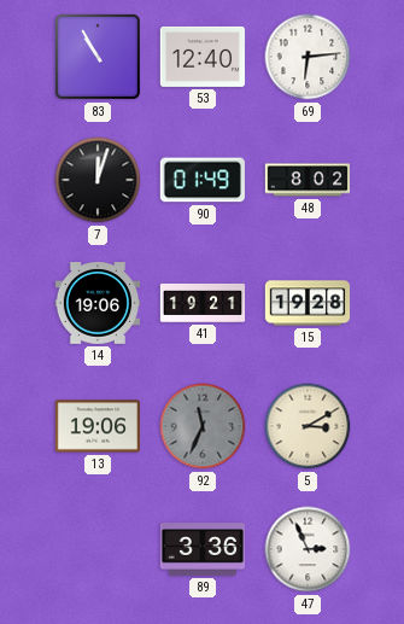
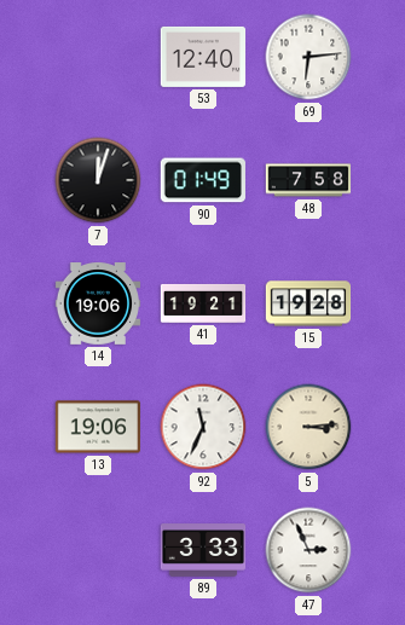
83: 10:55 -> none
48: 8:02 -> 7:58
92 dial: grey -> white
5: 3:10 -> 3:14
89: 3:36 -> 3:33
